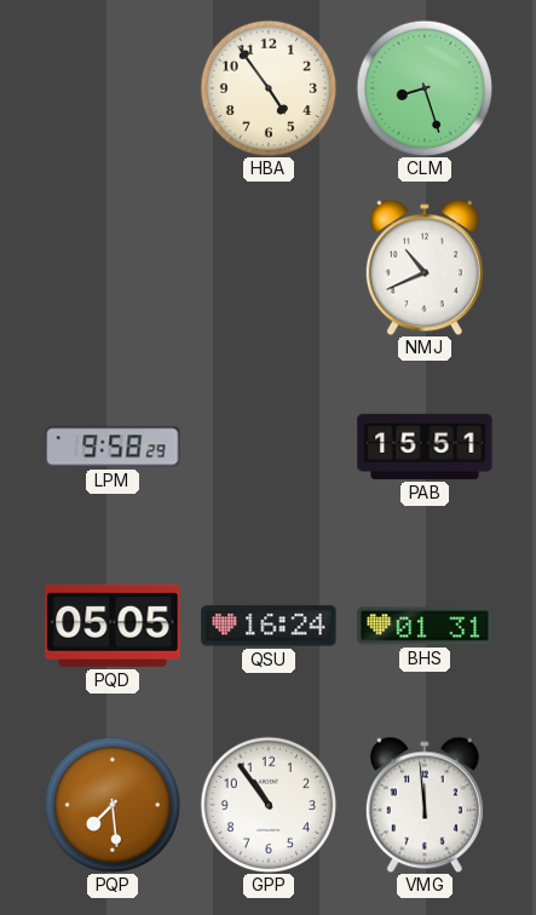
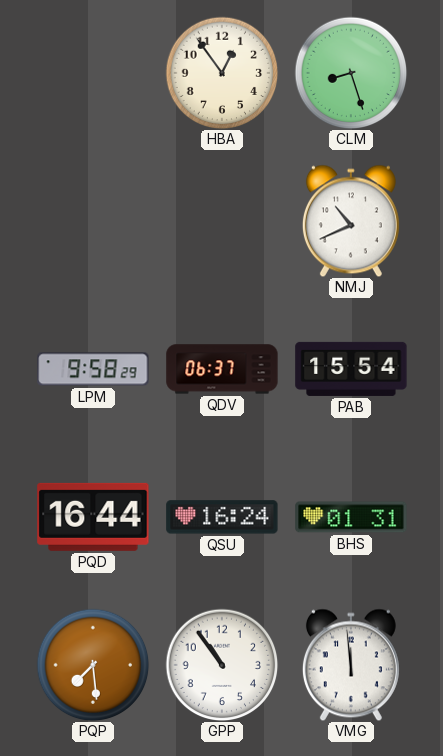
HBA: 4:54 -> 12:54
QDV: none -> 06:37
PAB: 15:51 -> 15:54
PQD: 05:05 -> 16:44
